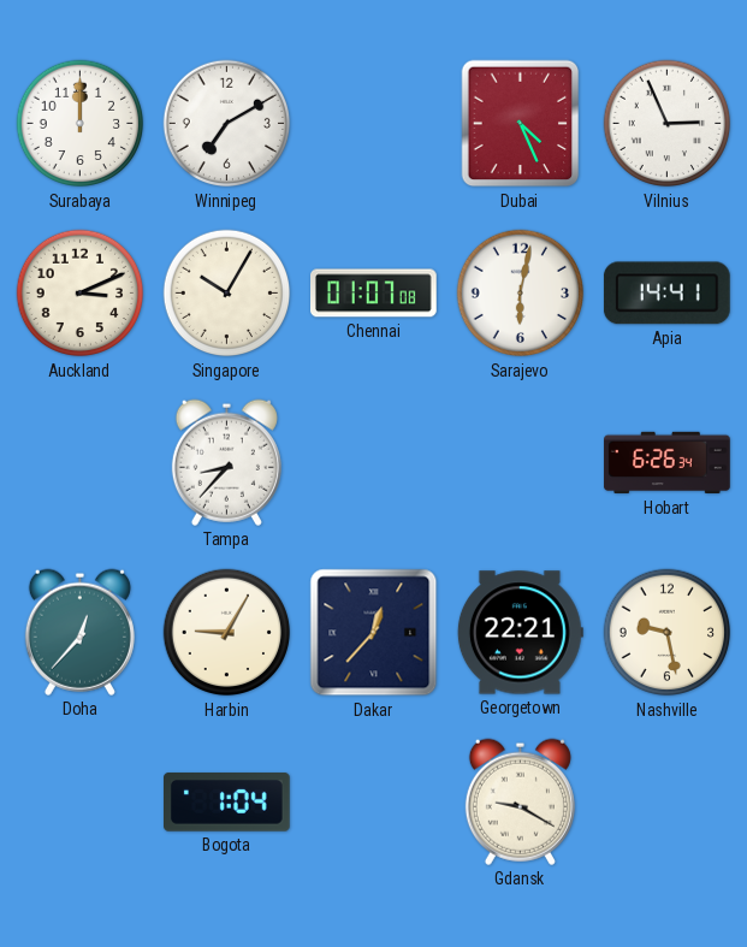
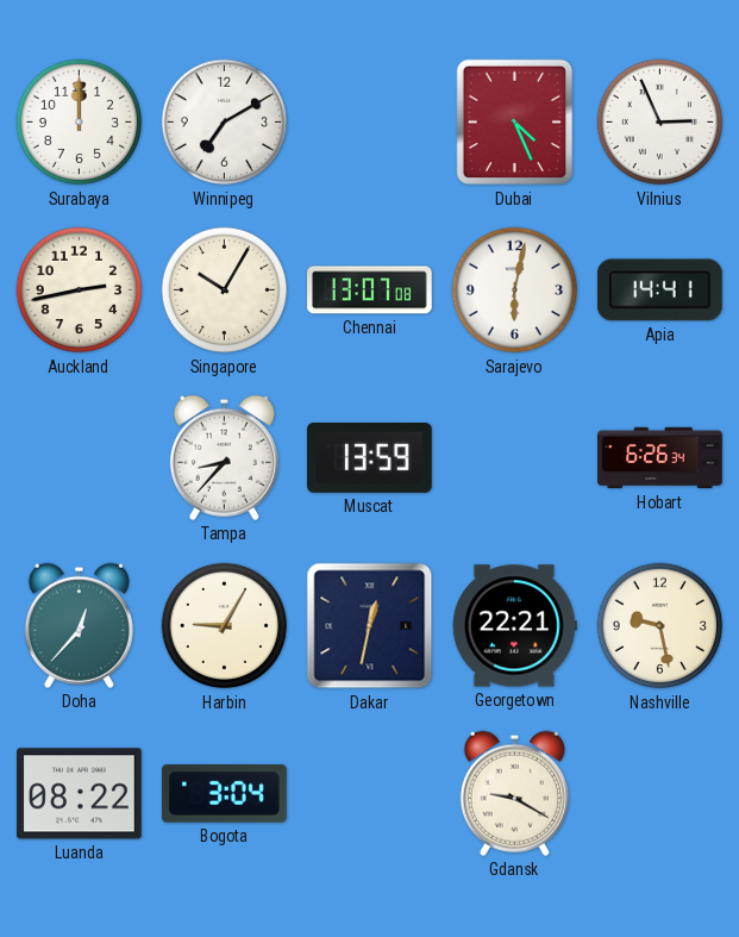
Auckland: 3:11 -> 2:43
Chennai: 01:07 -> 13:07
Muscat: none -> 13:59
Dakar: 12:37 -> 12:32
Luanda: none -> 08:22
Bogota: 1:04 -> 3:04
